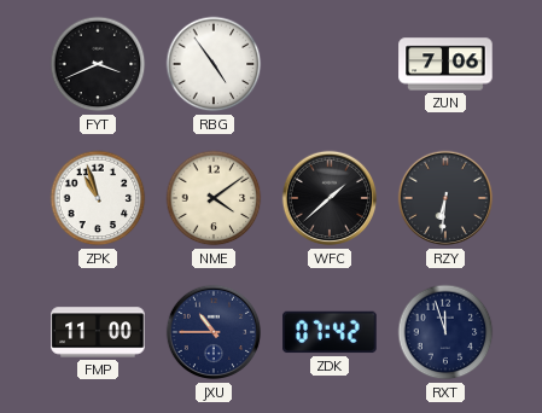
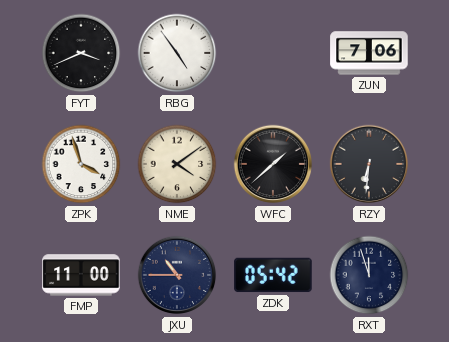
ZPK: 10:57 -> 3:57
ZDK: 07:42 -> 05:42
